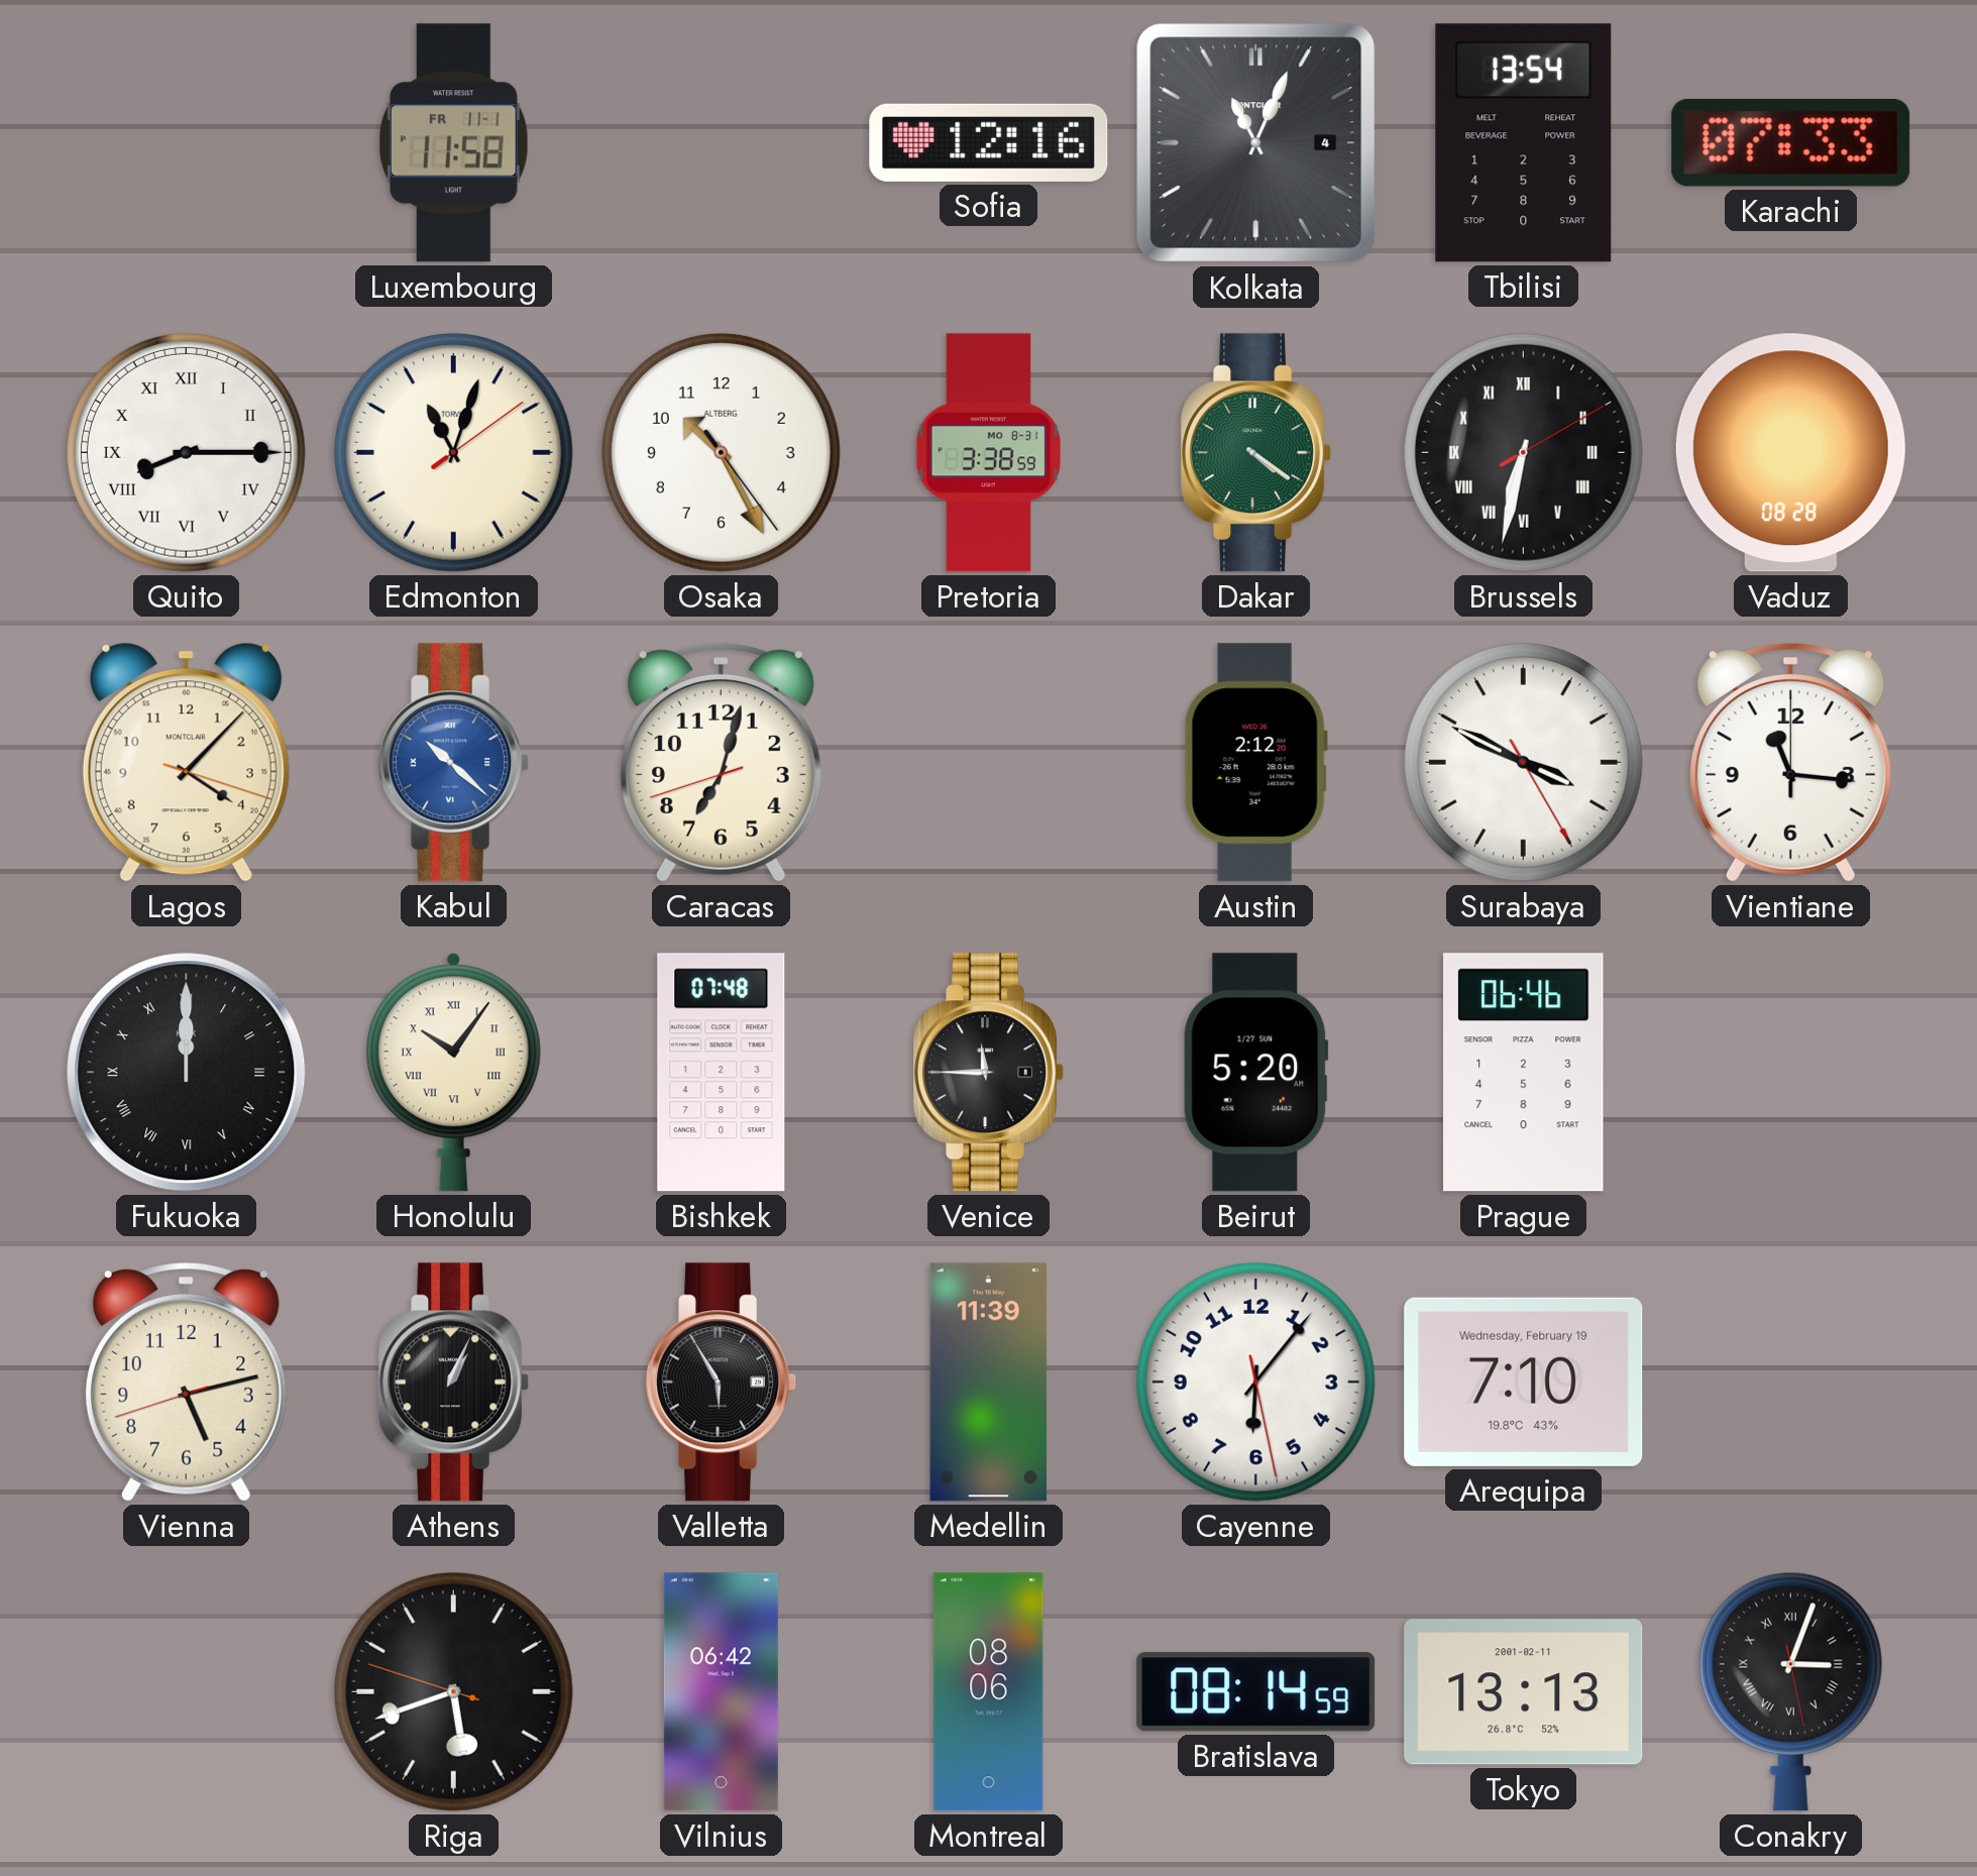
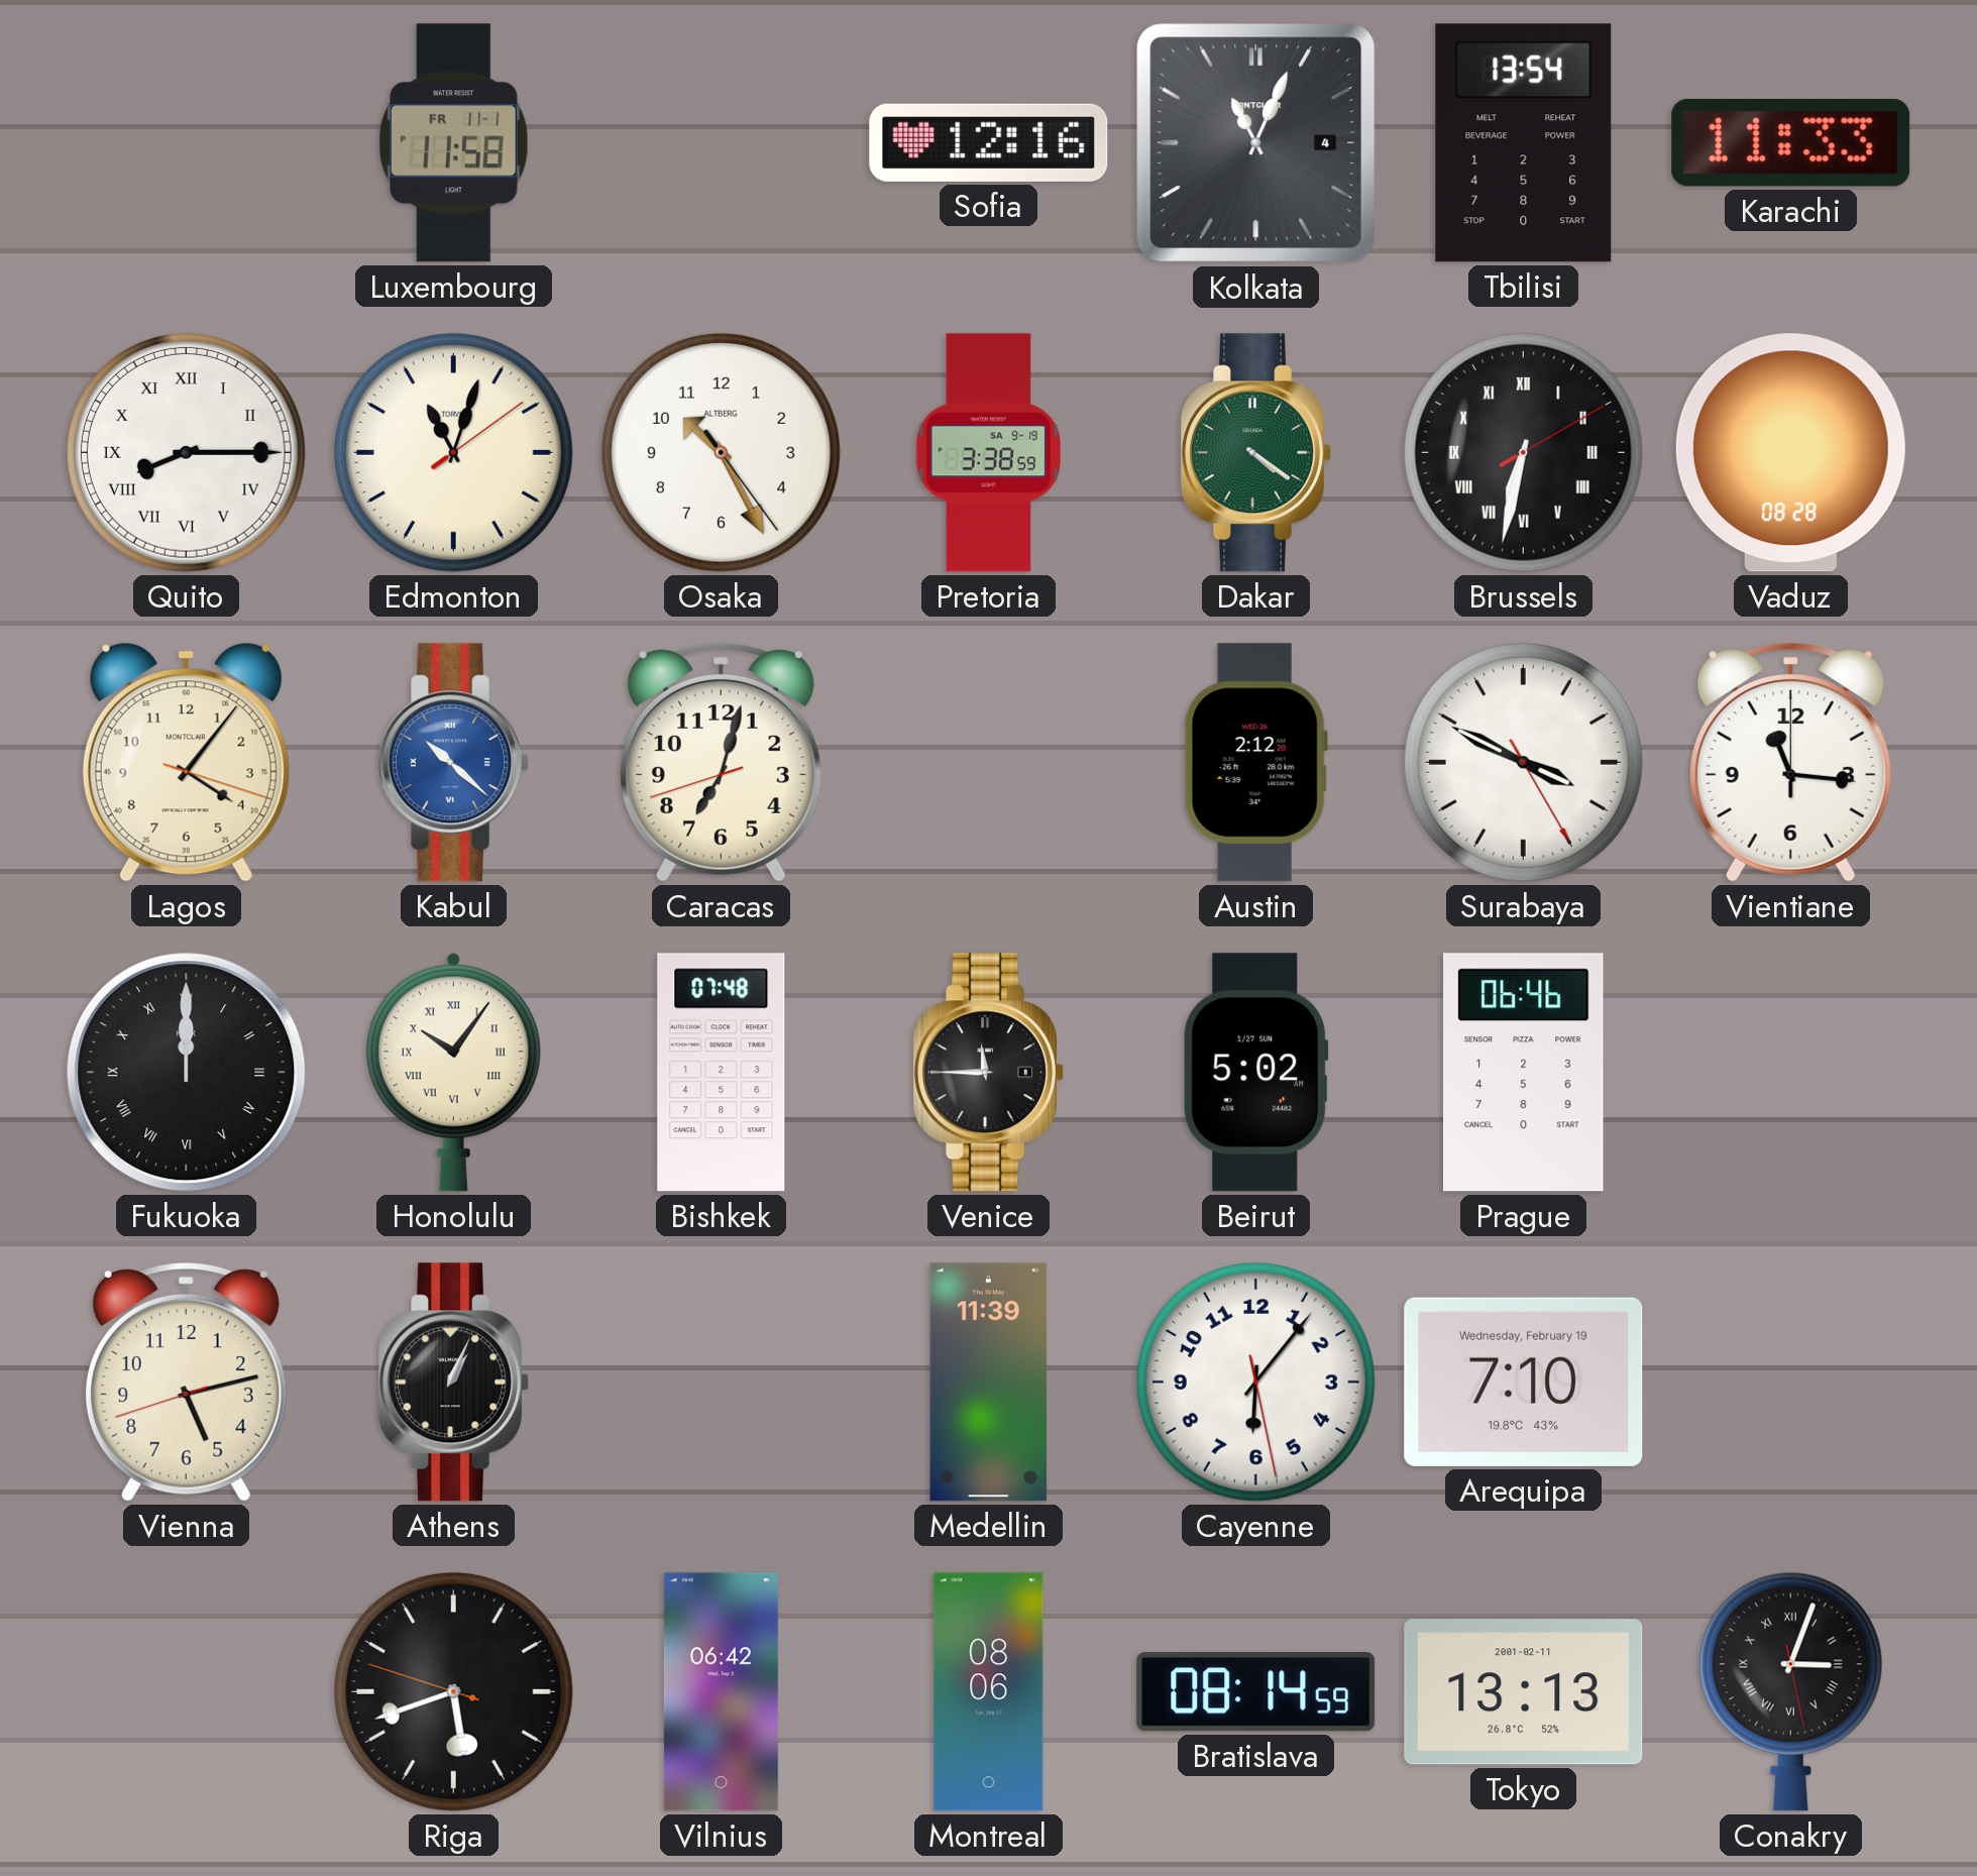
Karachi: 07:33 -> 11:33
Pretoria date: MO 8-31 -> SA 9-19
Lagos: 4:07 -> 4:06
Beirut: 5:20 -> 5:02
Valletta: 5:55 -> none
